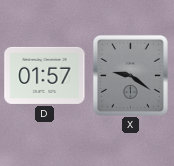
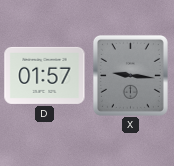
X: 9:21 -> 9:16
